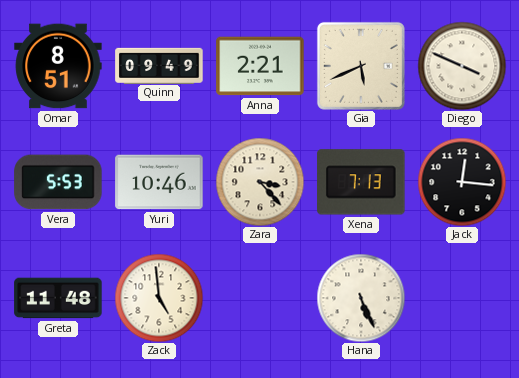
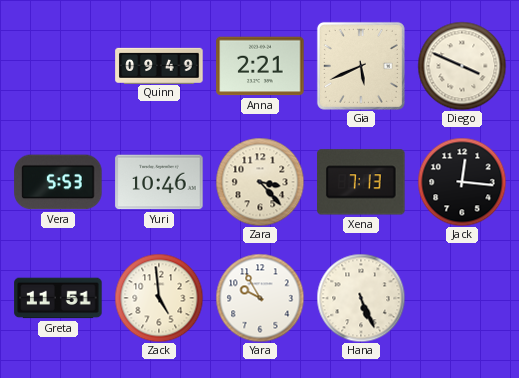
Omar: 8:51 -> none
Greta: 11:48 -> 11:51
Yara: none -> 9:55
